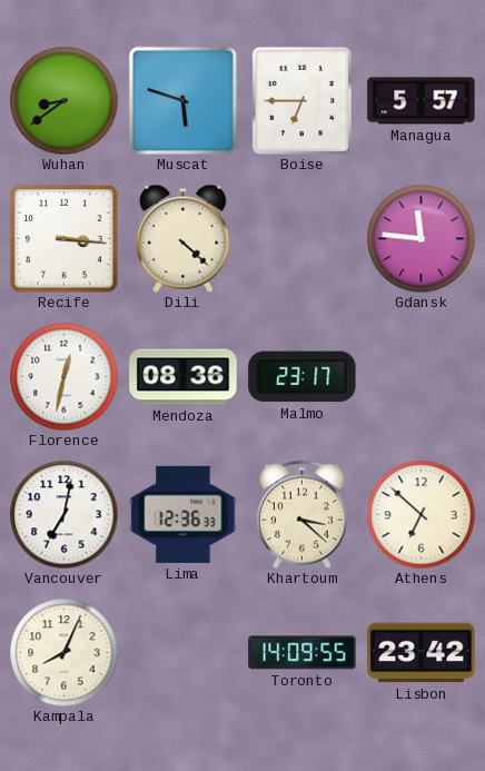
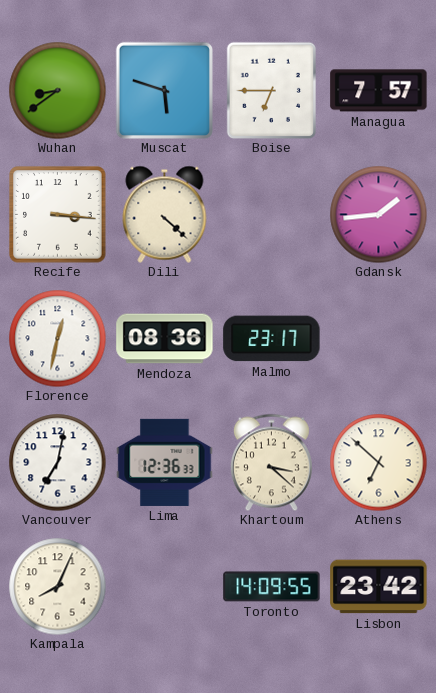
Managua: 5:57 -> 7:57
Gdansk: 11:46 -> 1:44
